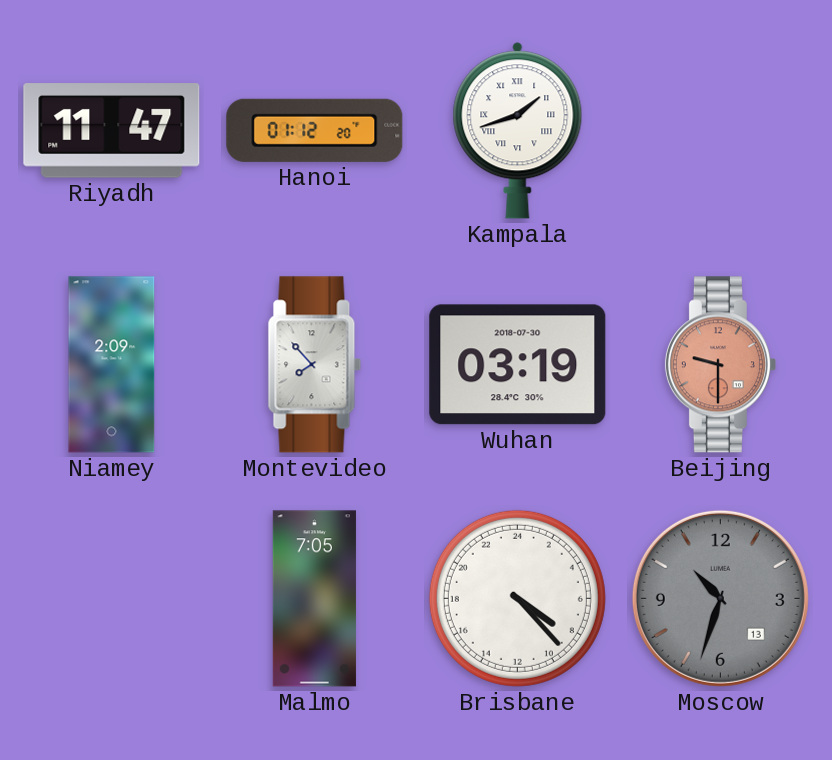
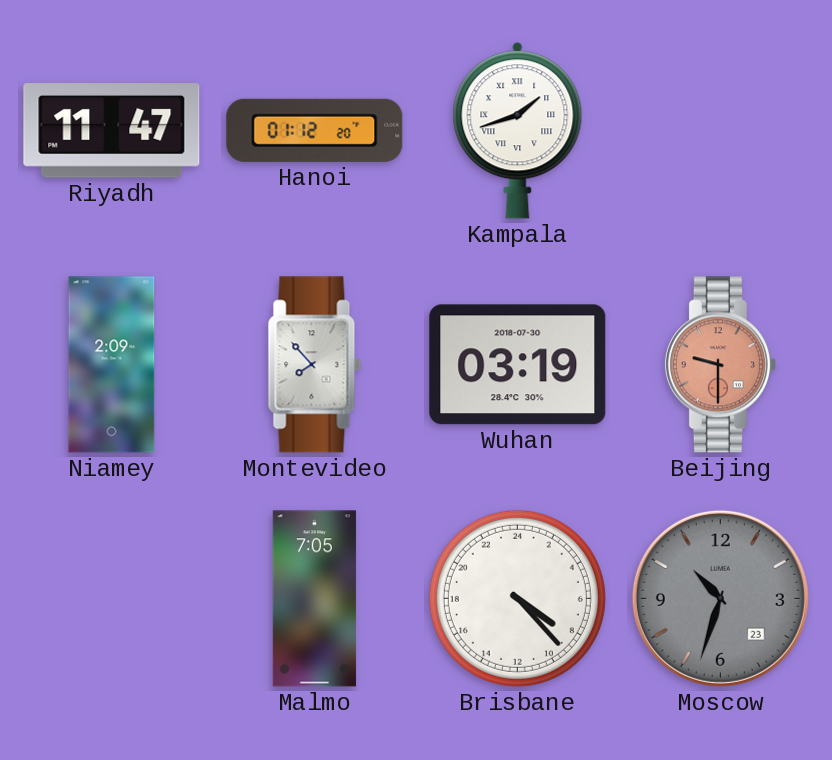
Moscow date: 13 -> 23
